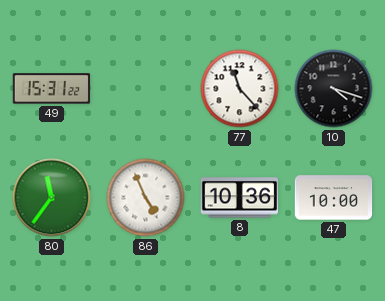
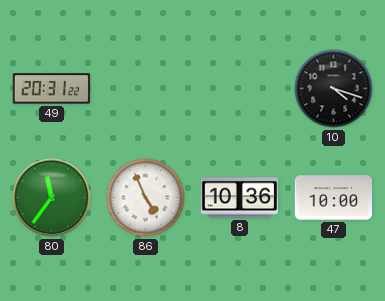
49: 15:31 -> 20:31
77: 11:23 -> none
